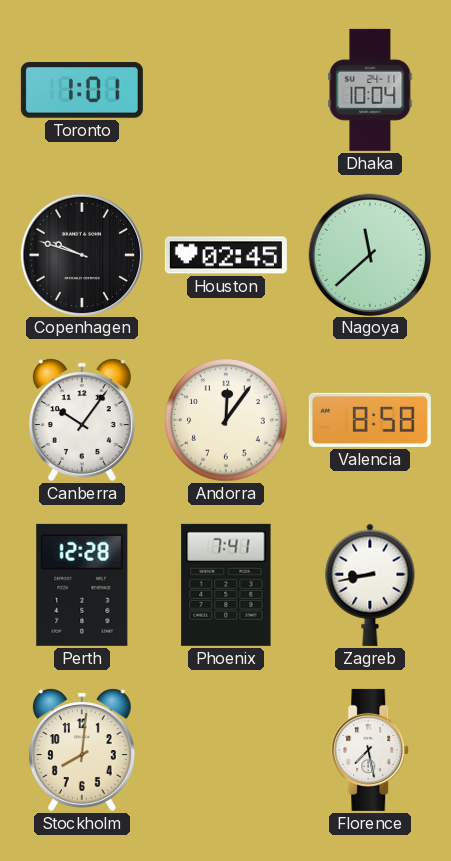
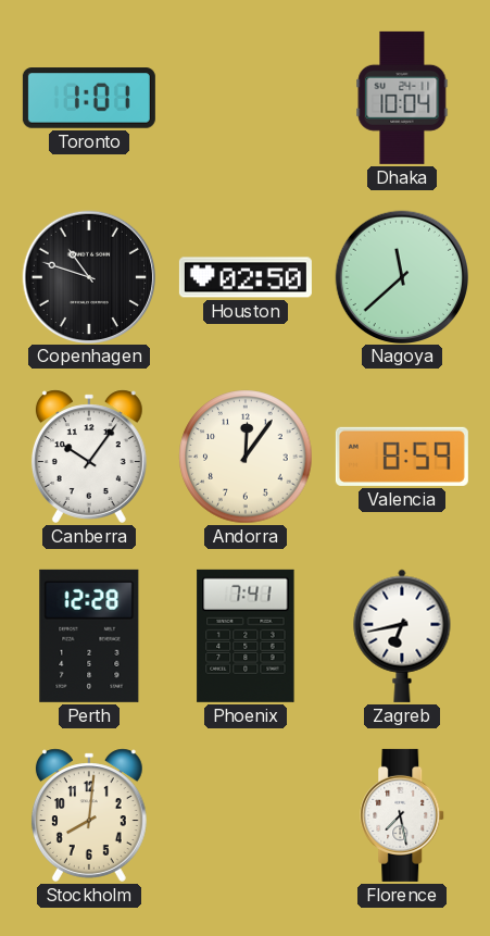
Copenhagen: 9:48 -> 10:48
Houston: 02:45 -> 02:50
Valencia: 8:58 -> 8:59
Zagreb: 8:43 -> 6:43
